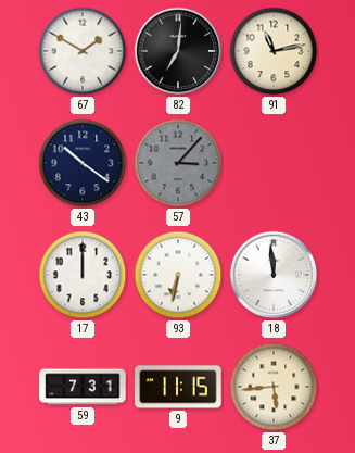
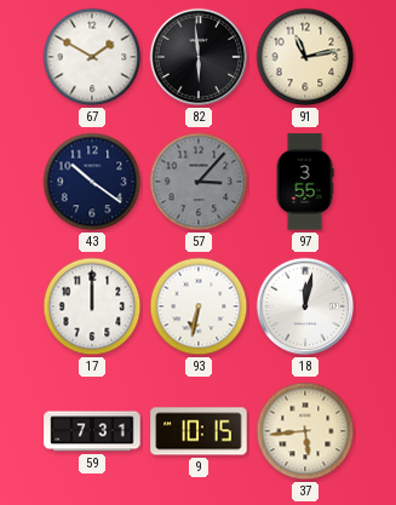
82: 7:01 -> 5:59
97: none -> 3:55
18: 11:59 -> 12:02
9: 11:15 -> 10:15
